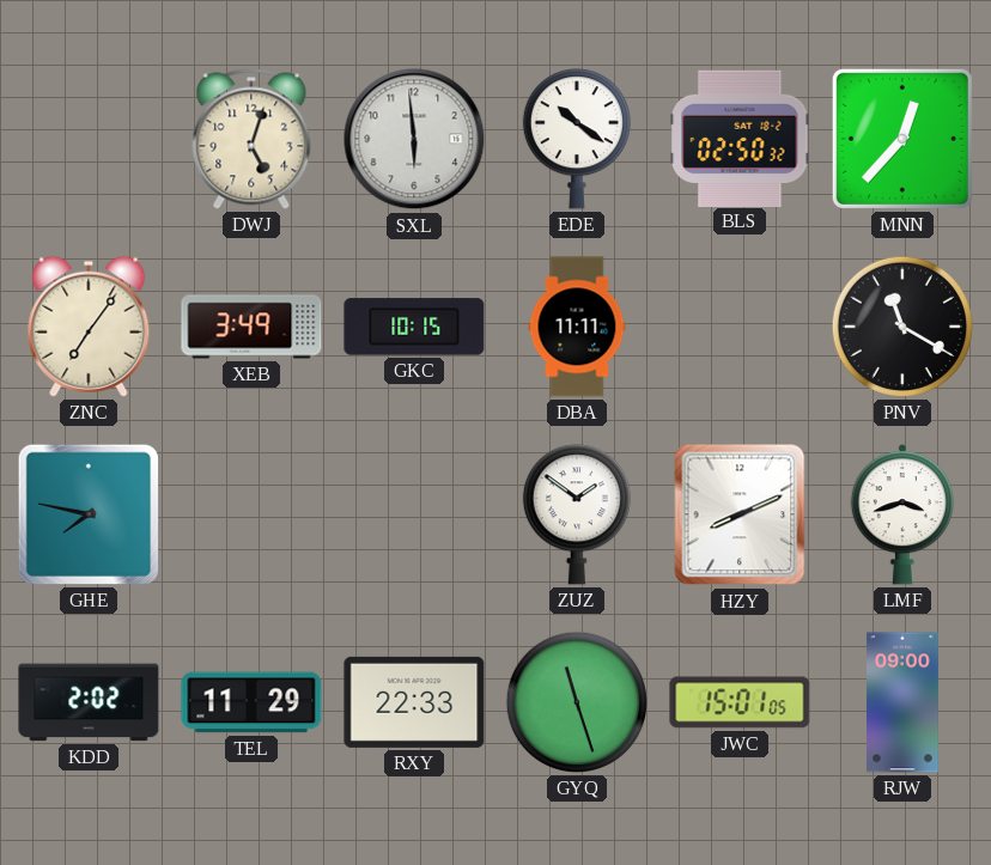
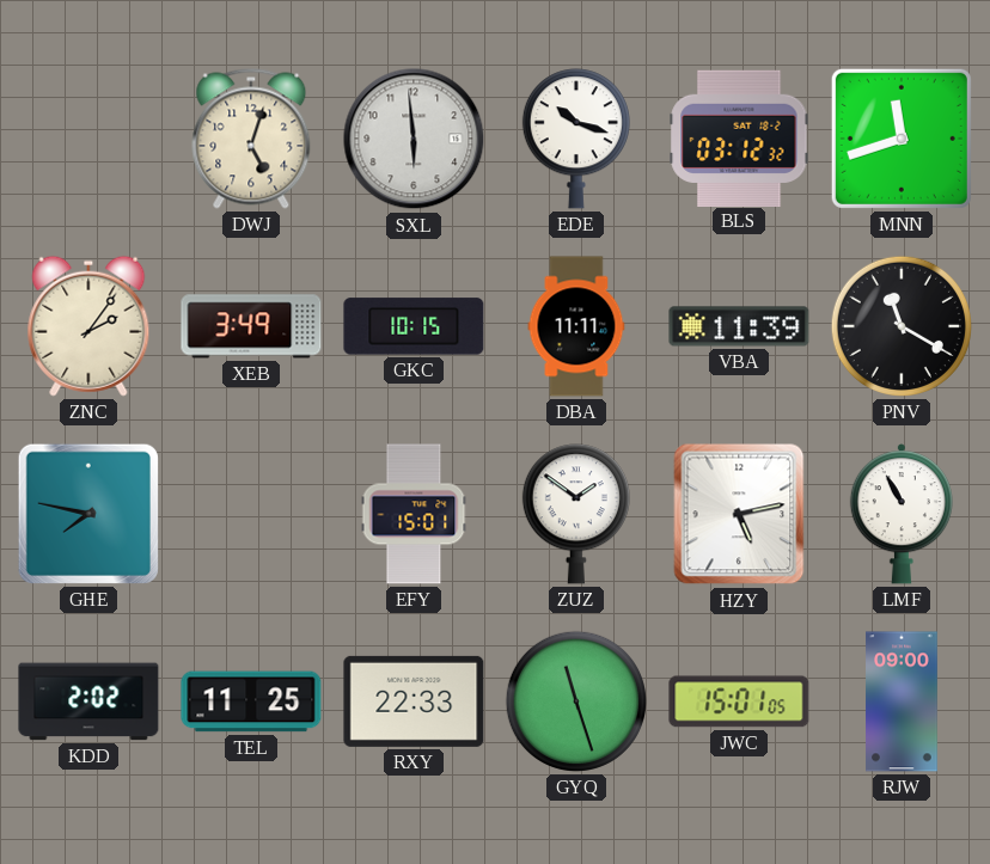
EDE: 10:21 -> 10:18
BLS: 02:50 -> 03:12
MNN: 12:37 -> 11:42
ZNC: 7:06 -> 2:06
VBA: none -> 11:39
EFY: none -> 15:01
HZY: 8:11 -> 5:13
LMF: 3:42 -> 10:55
TEL: 11:29 -> 11:25
